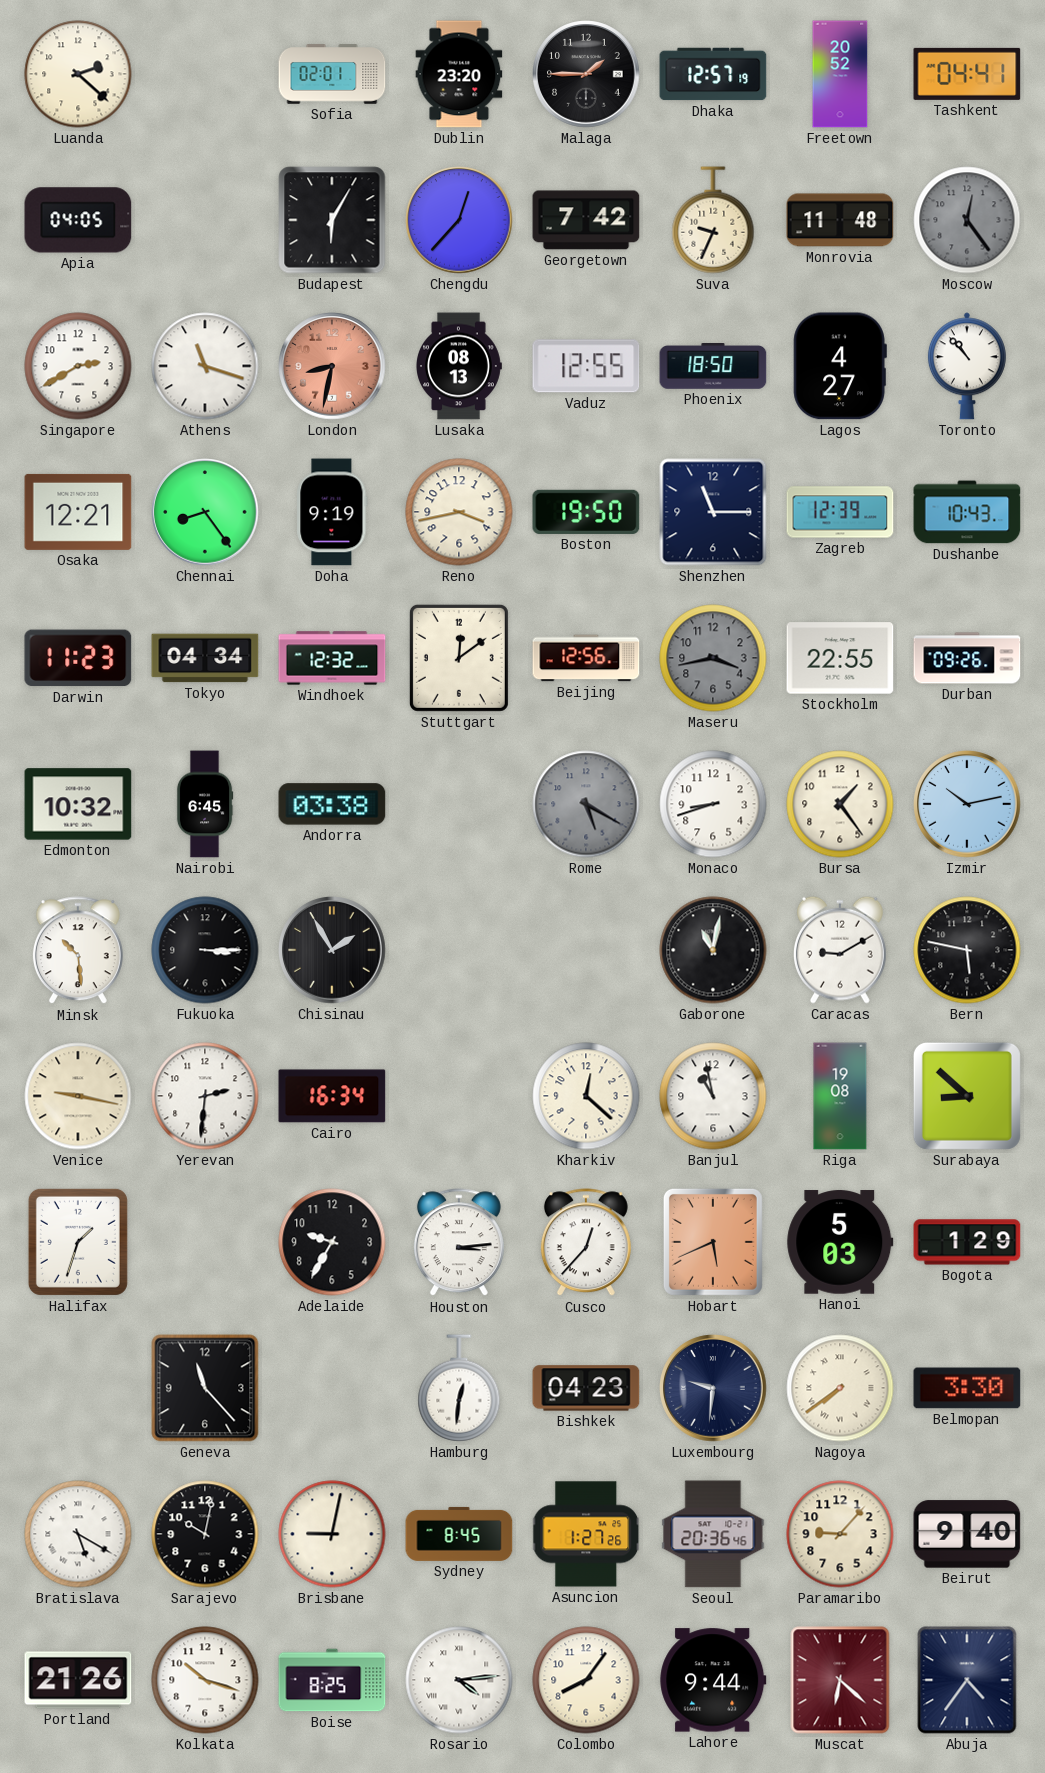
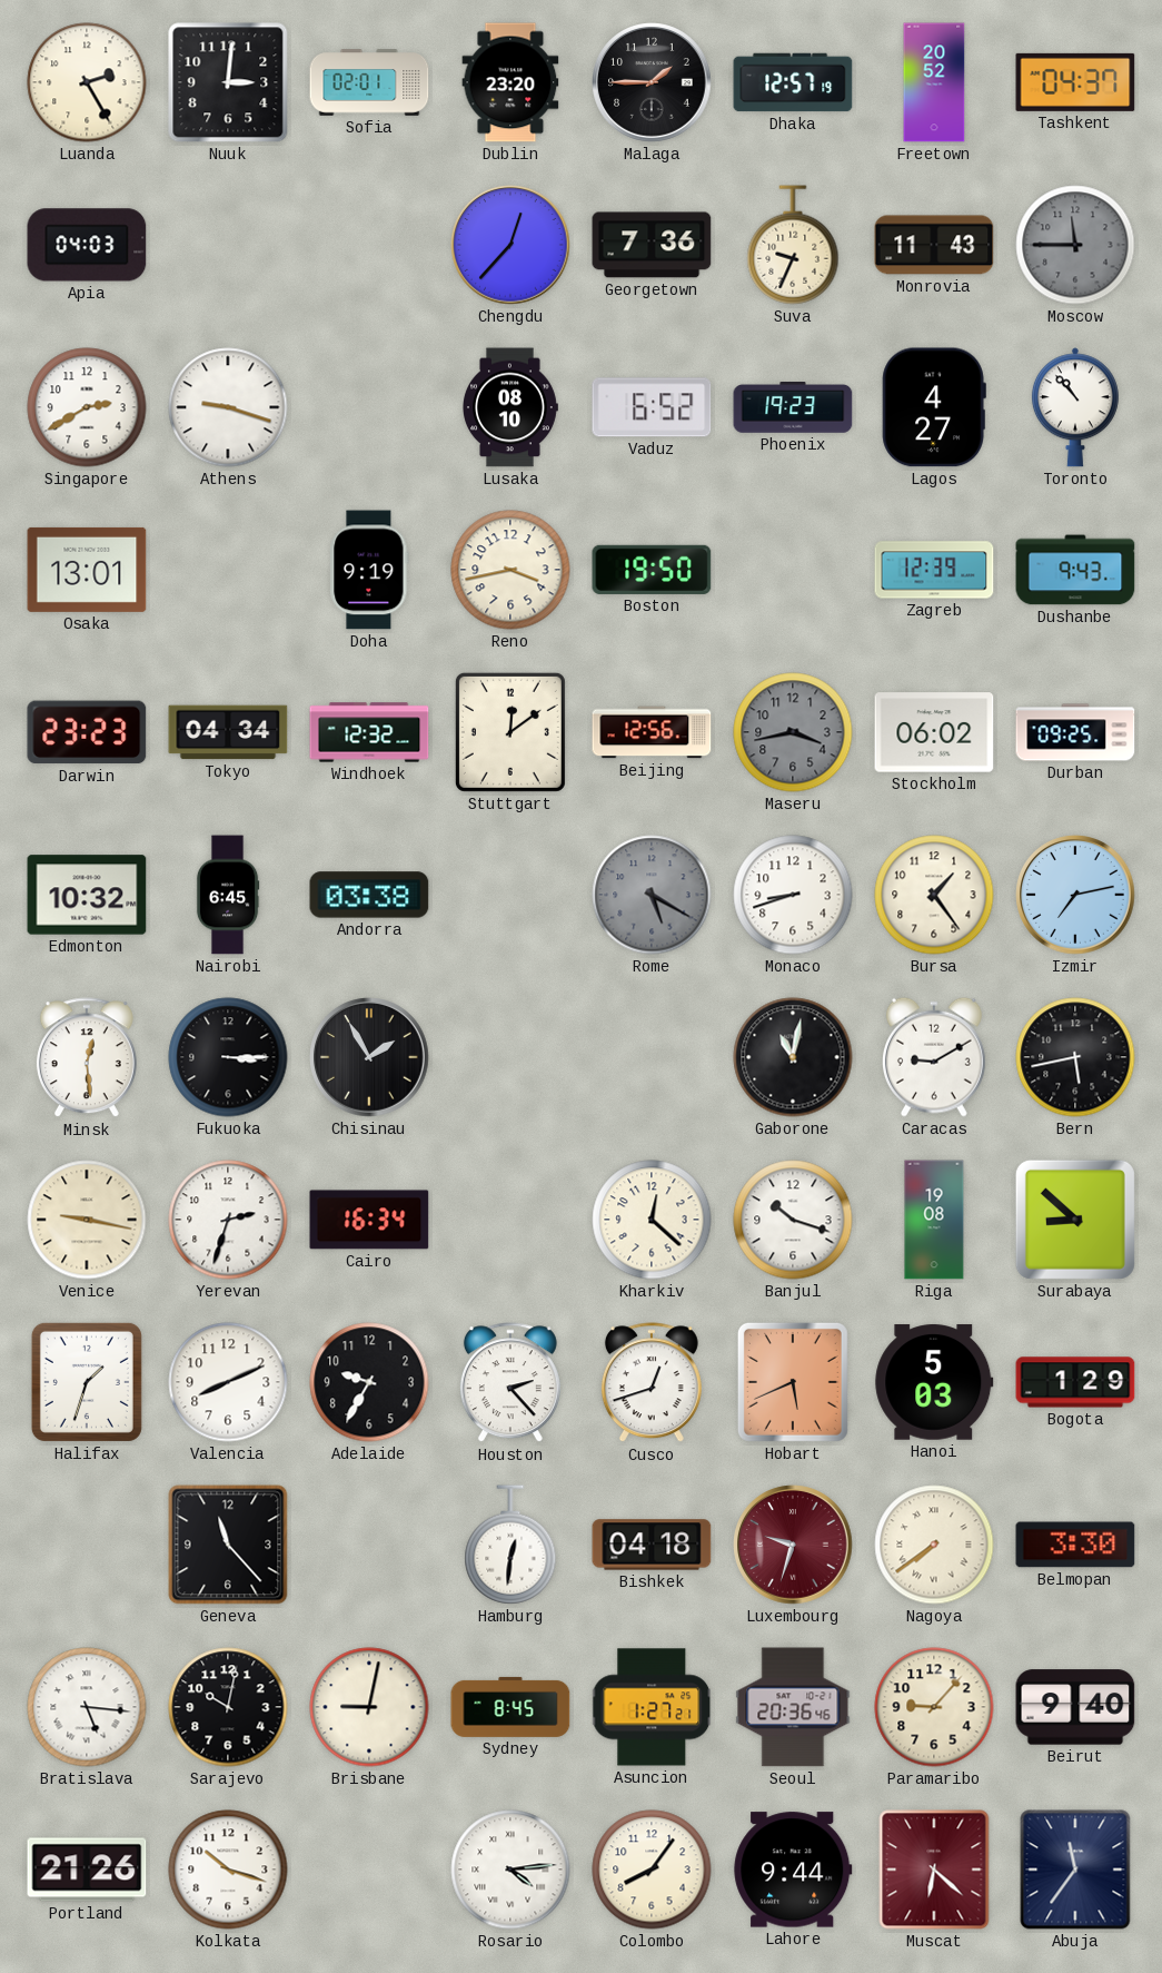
Luanda: 2:22 -> 2:25
Nuuk: none -> 3:01
Tashkent: 04:41 -> 04:37
Apia: 04:05 -> 04:03
Budapest: 6:05 -> none
Georgetown: 7:42 -> 7:36
Monrovia: 11:48 -> 11:43
Moscow: 12:24 -> 11:45
Athens: 11:18 -> 9:18
London: 8:32 -> none
Lusaka: 08:13 -> 08:10
Vaduz: 12:55 -> 6:52
Phoenix: 18:50 -> 19:23
Osaka: 12:21 -> 13:01
Chennai: 8:24 -> none
Shenzhen: 11:15 -> none
Dushanbe: 10:43 -> 9:43
Darwin: 11:23 -> 23:23
Stockholm: 22:55 -> 06:02
Durban: 09:26 -> 09:25
Izmir: 10:13 -> 7:13
Minsk: 10:29 -> 12:29
Bern: 5:47 -> 5:43
Yerevan: 2:31 -> 2:33
Banjul: 10:58 -> 10:18
Valencia: none -> 8:11
Houston: 3:14 -> 2:23
Cusco: 12:37 -> 12:42
Bishkek: 04:23 -> 04:18
Luxembourg: 9:31 -> 9:33
Luxembourg dial: navy -> burgundy
Bratislava: 5:20 -> 5:16
Asuncion: 1:27:26 -> 1:27:21
Boise: 8:25 -> none
Abuja: 4:36 -> 11:36
